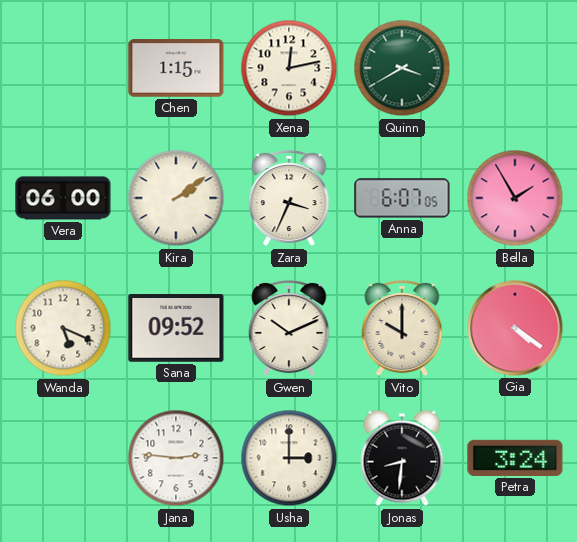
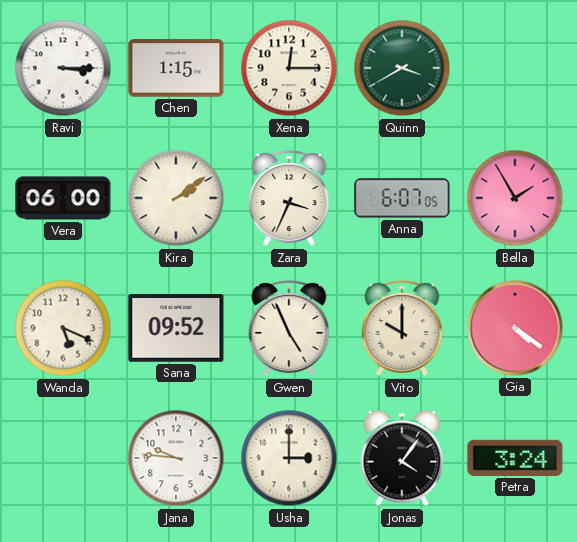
Ravi: none -> 3:15
Xena: 12:13 -> 12:15
Gwen: 10:11 -> 4:56
Jana: 2:46 -> 9:46
Jonas: 8:31 -> 4:06
